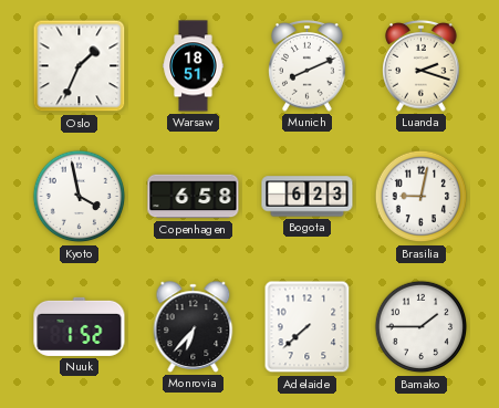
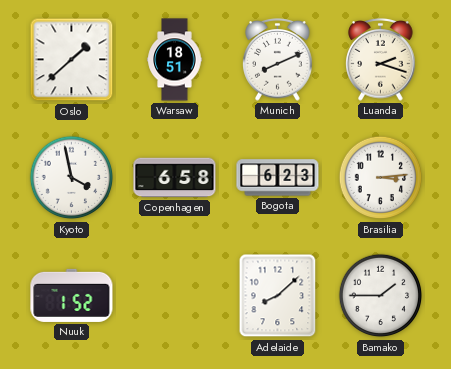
Oslo: 1:34 -> 1:38
Brasilia: 9:02 -> 3:14
Monrovia: 6:37 -> none
Adelaide: 7:38 -> 8:08
